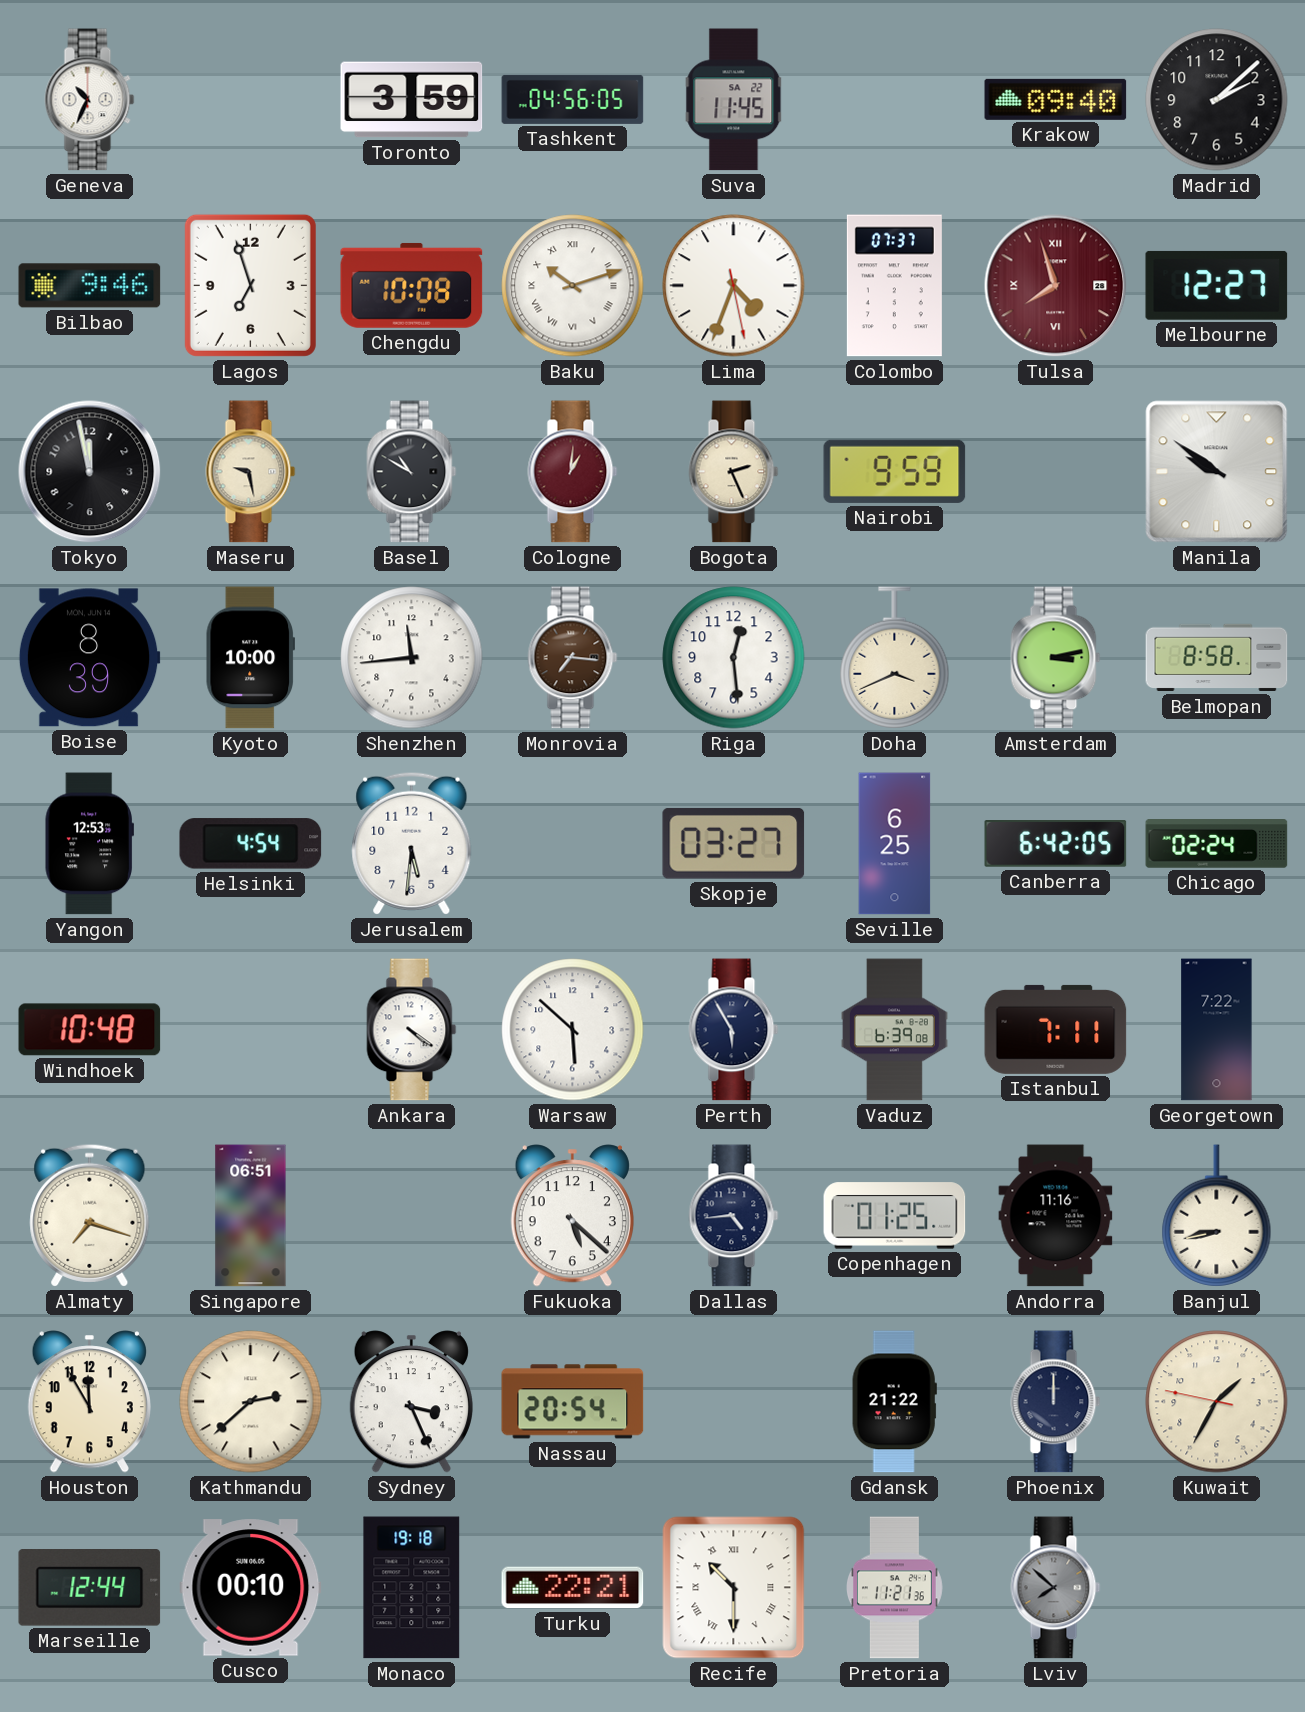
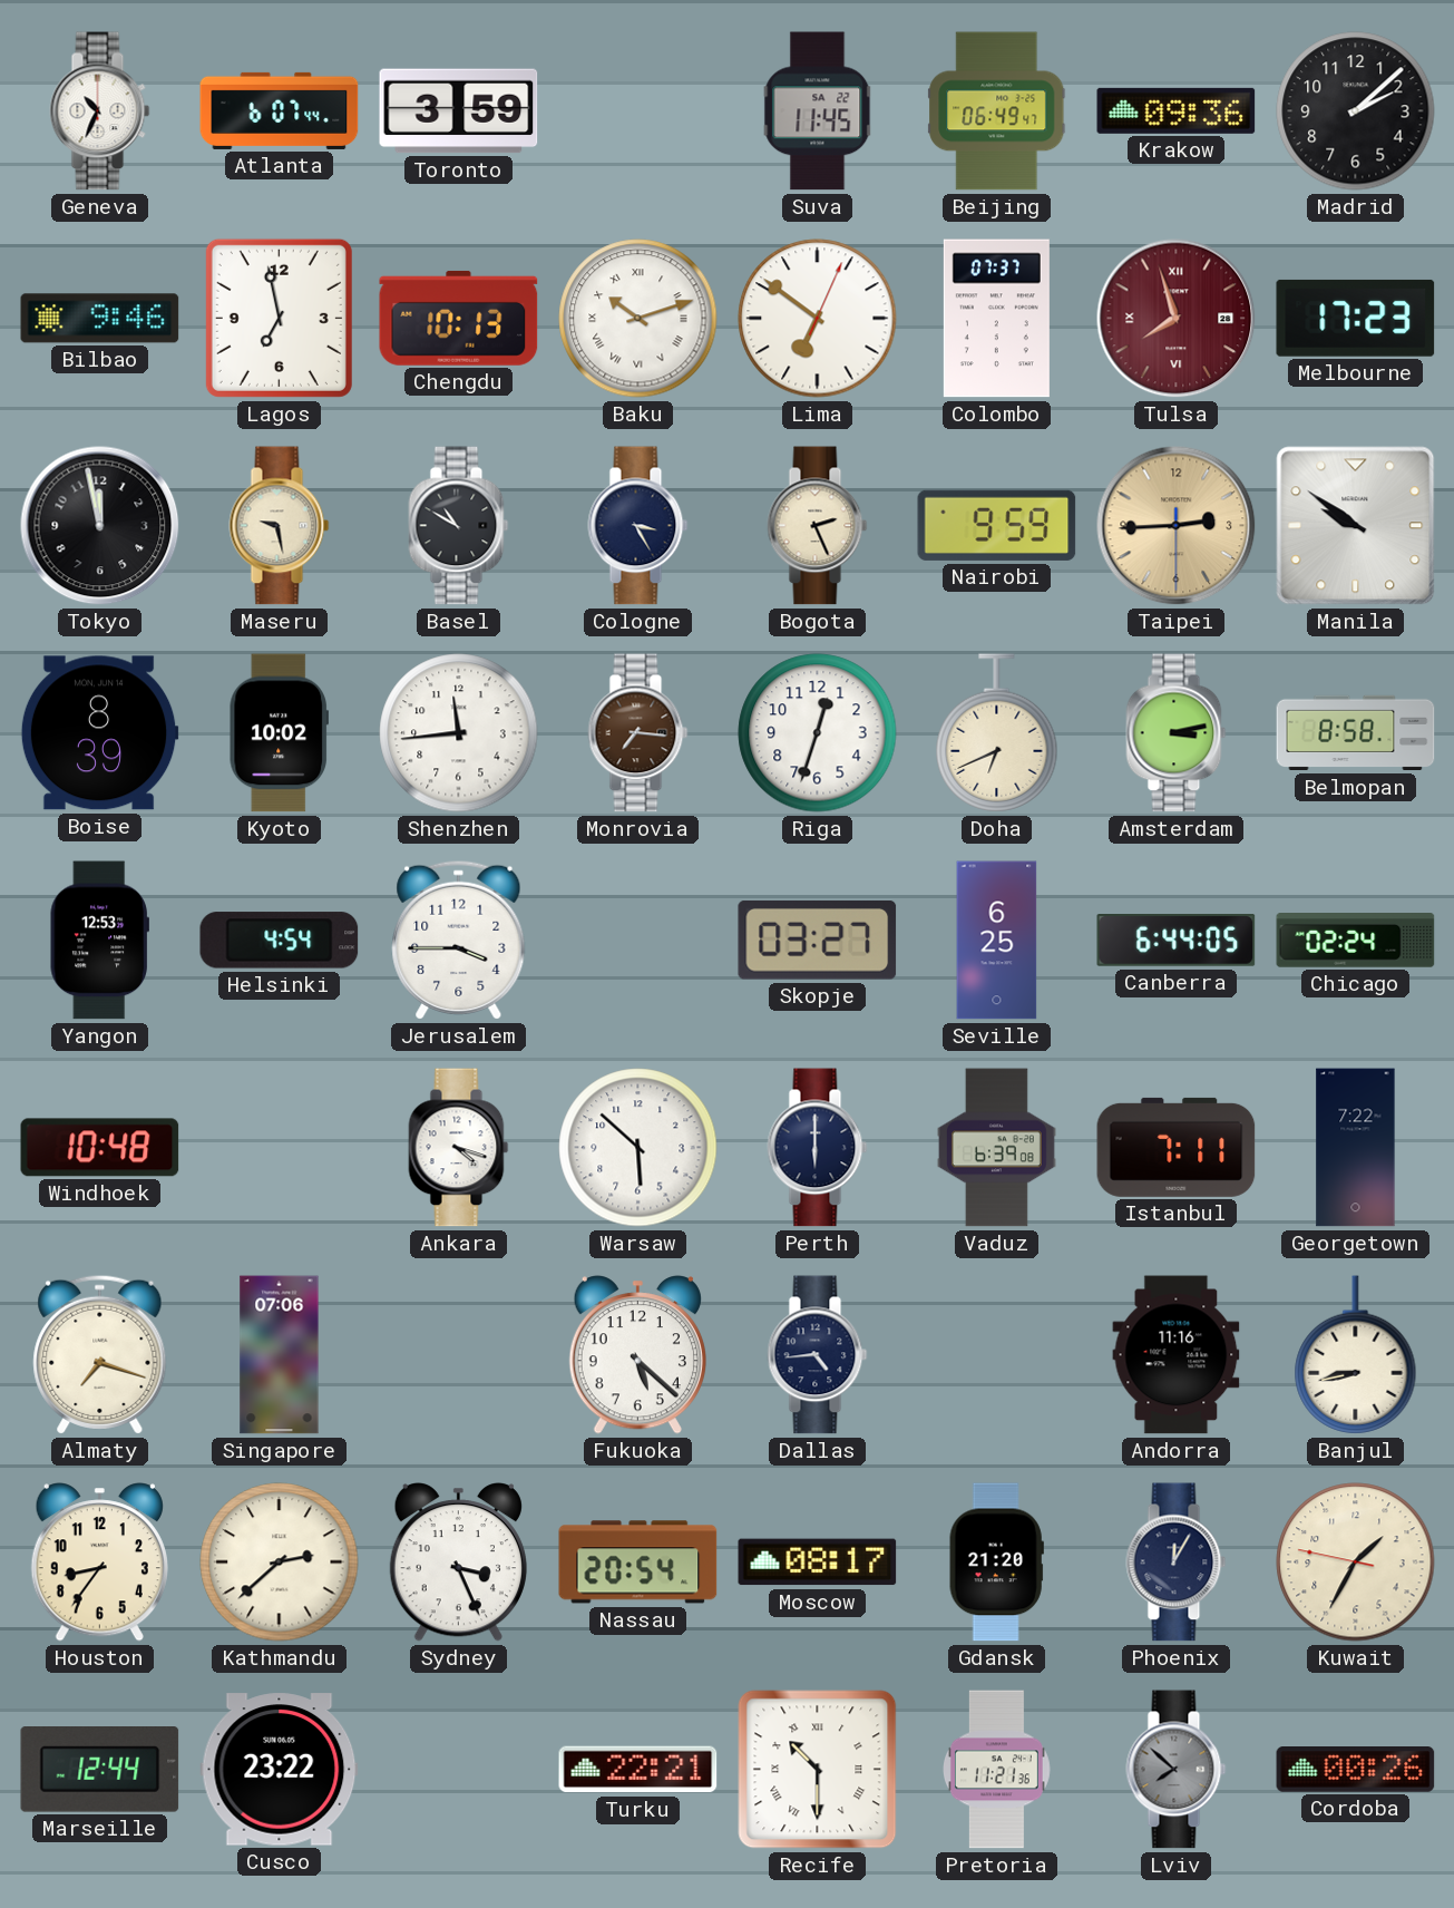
Atlanta: none -> 6:07
Tashkent: 04:56 -> none
Beijing: none -> 06:49
Krakow: 09:40 -> 09:36
Lagos: 6:57 -> 6:58
Chengdu: 10:08 -> 10:13
Lima: 4:33 -> 6:51
Melbourne: 12:27 -> 17:23
Cologne: 1:01 -> 3:25
Cologne dial: burgundy -> navy
Taipei: none -> 2:44
Kyoto: 10:00 -> 10:02
Riga: 12:29 -> 12:33
Doha: 3:41 -> 6:41
Jerusalem: 5:31 -> 3:45
Canberra: 6:42 -> 6:44
Ankara: 4:21 -> 4:18
Perth: 5:55 -> 6:00
Singapore: 06:51 -> 07:06
Copenhagen: 01:25 -> none
Houston: 11:55 -> 8:36
Moscow: none -> 08:17
Gdansk: 21:22 -> 21:20
Phoenix: 12:00 -> 12:05
Cusco: 00:10 -> 23:22
Monaco: 19:18 -> none
Cordoba: none -> 00:26
